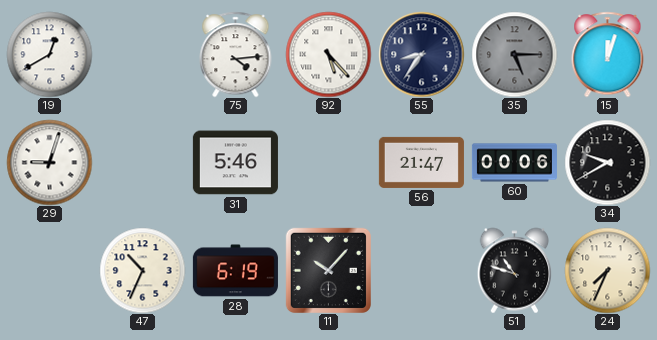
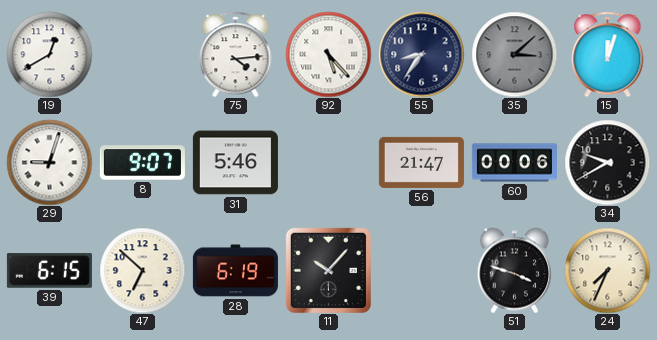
35: 5:15 -> 3:08
8: none -> 9:07
39: none -> 6:15
47: 10:34 -> 6:52
51: 10:48 -> 3:48
